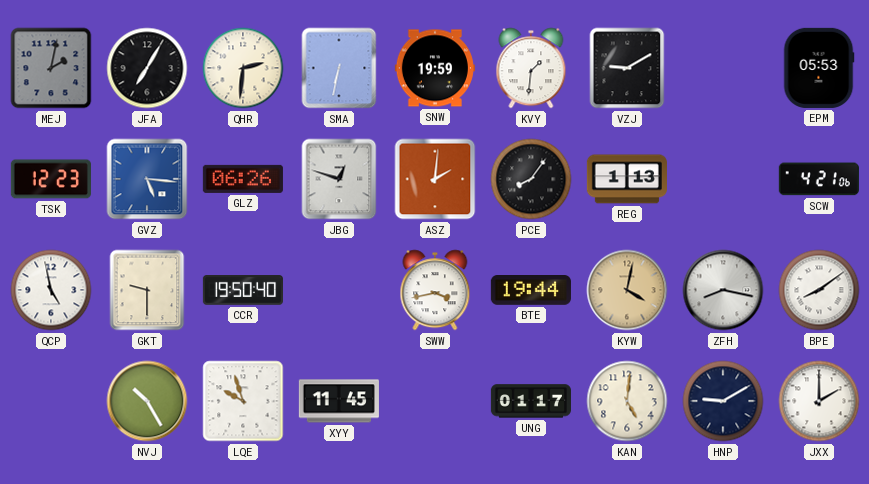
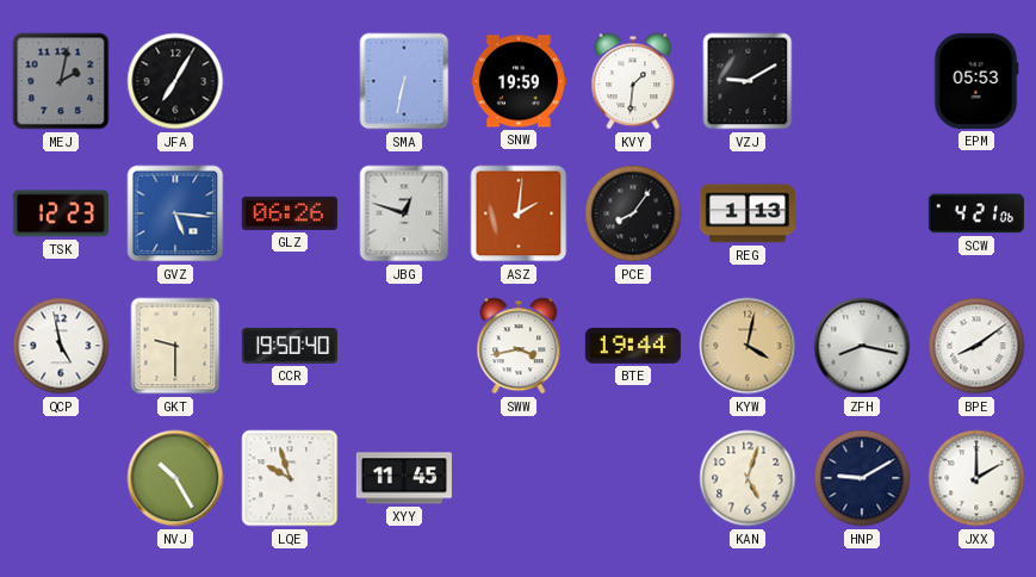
QHR: 2:31 -> none
UNG: 01:17 -> none
KAN: 5:01 -> 5:03
